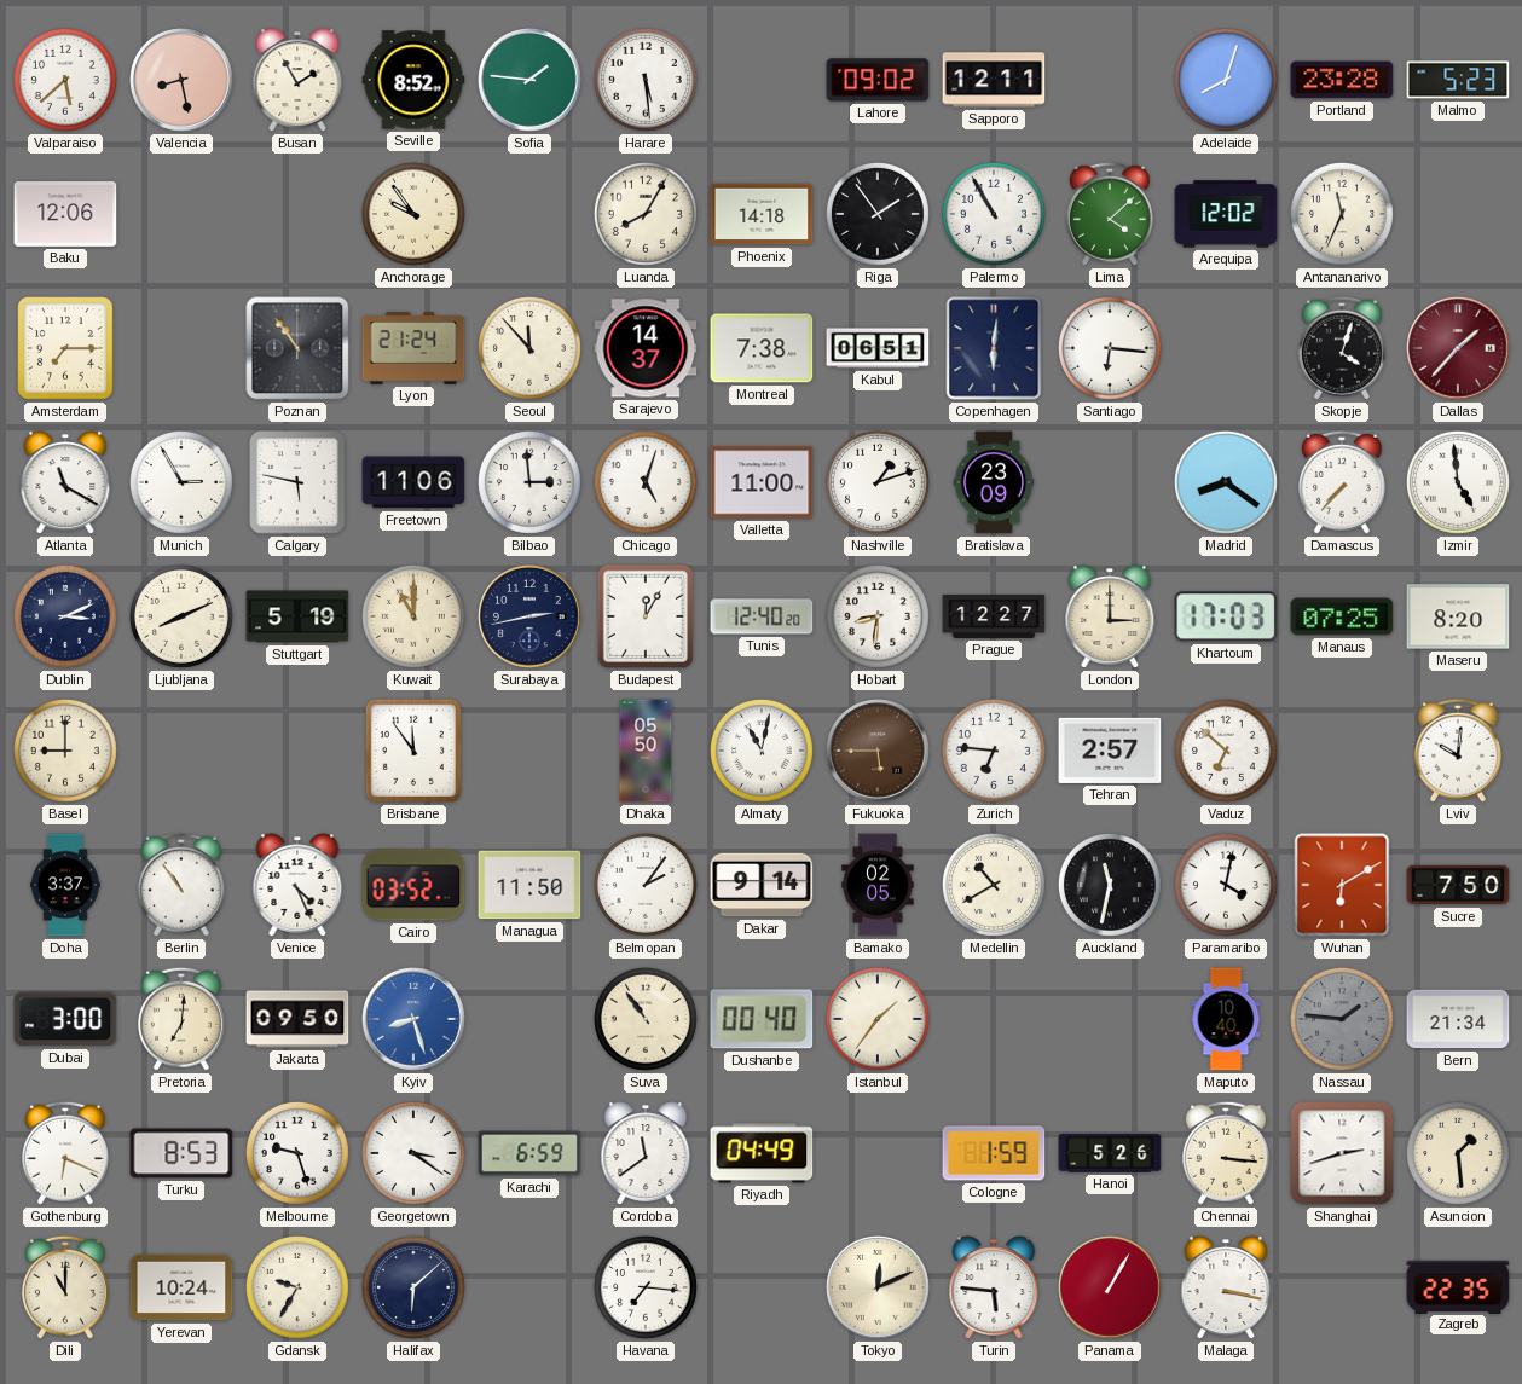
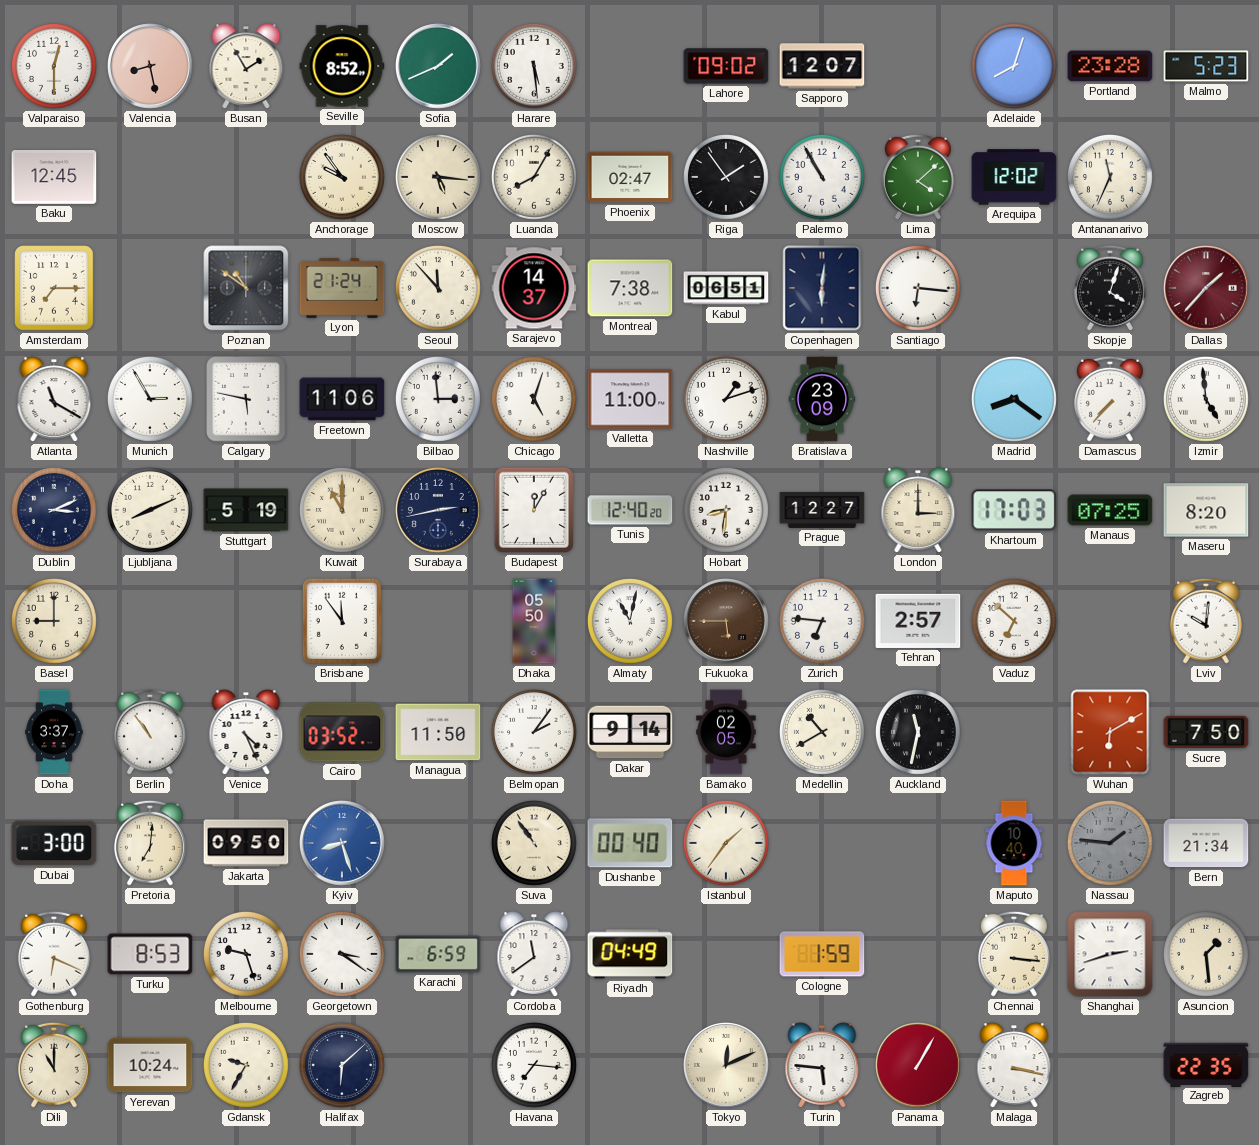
Valparaiso: 5:38 -> 12:30
Sofia: 1:46 -> 1:41
Sapporo: 12:11 -> 12:07
Baku: 12:06 -> 12:45
Moscow: none -> 5:16
Phoenix: 14:18 -> 02:47
Poznan: 10:54 -> 10:51
Paramaribo: 4:02 -> none
Hanoi: 5:26 -> none
